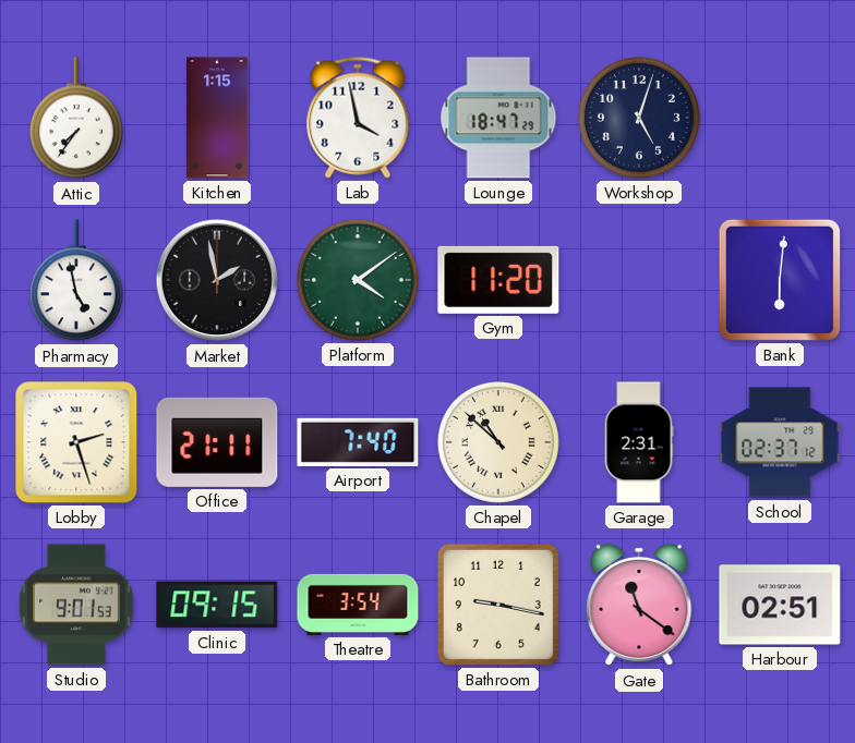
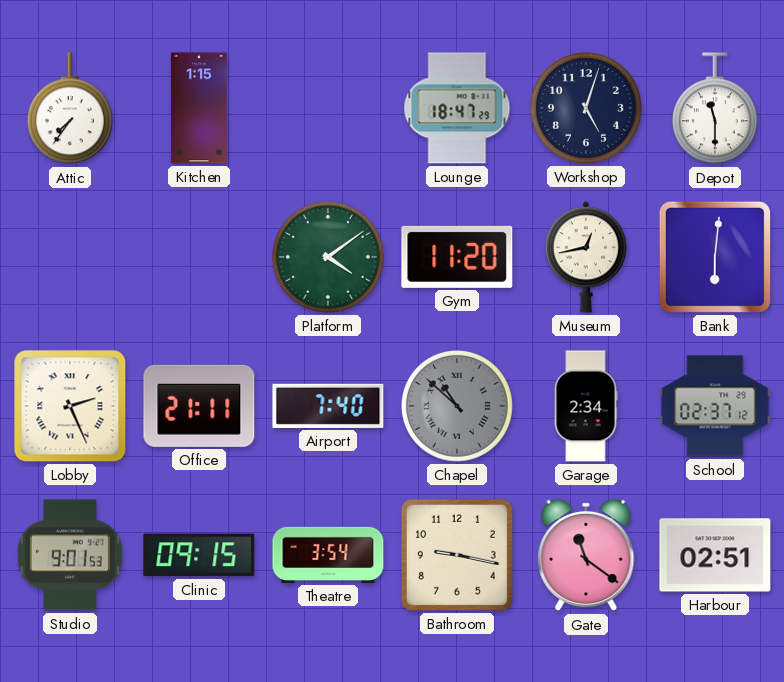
Lab: 3:58 -> none
Depot: none -> 11:30
Pharmacy: 4:58 -> none
Market: 1:58 -> none
Museum: none -> 12:43
Lobby: 2:27 -> 2:26
Chapel dial: cream -> grey
Garage: 2:31 -> 2:34
